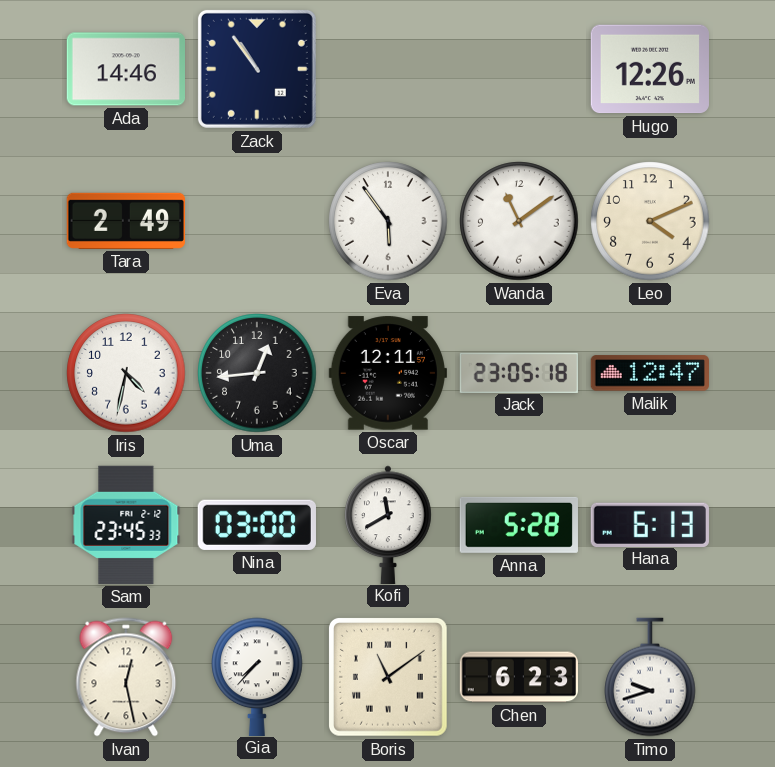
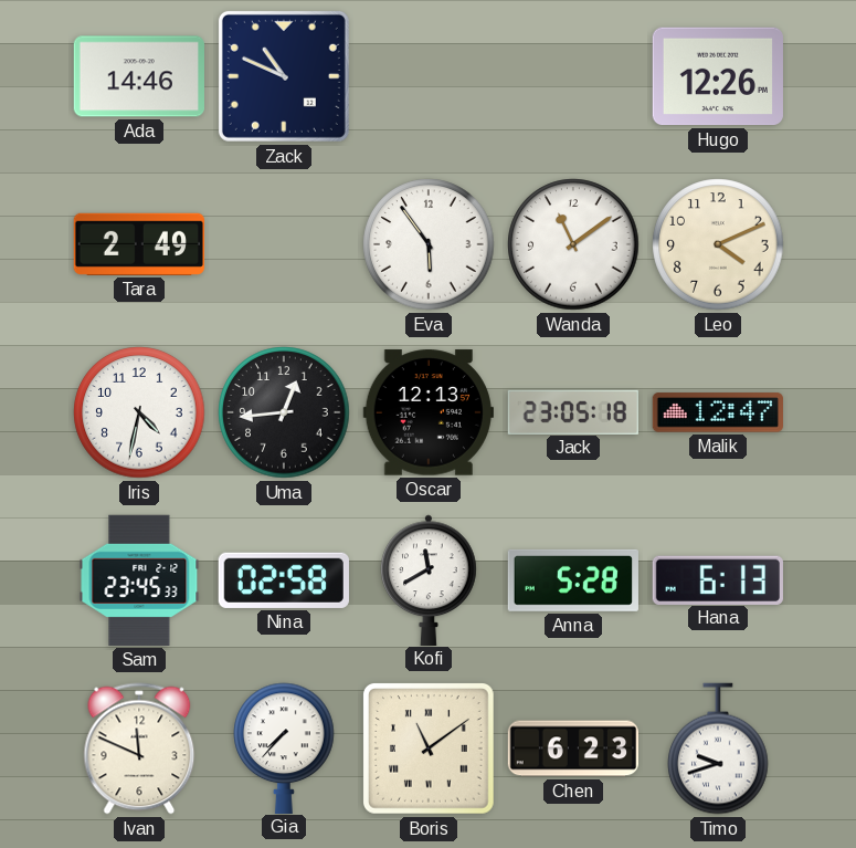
Zack: 10:54 -> 10:49
Oscar: 12:11 -> 12:13
Nina: 03:00 -> 02:58
Ivan: 12:28 -> 11:49
